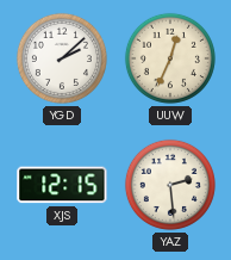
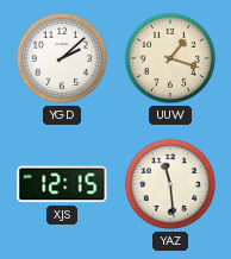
UUW: 12:34 -> 1:18
YAZ: 2:29 -> 11:29
